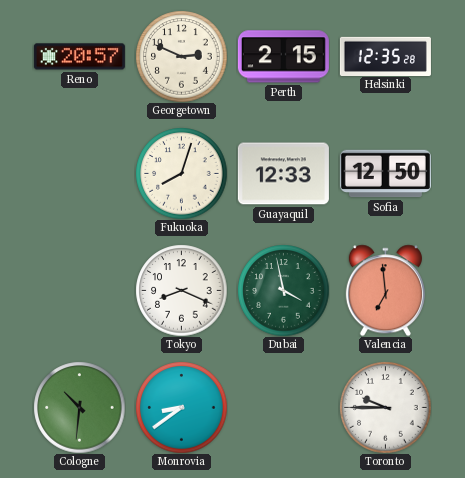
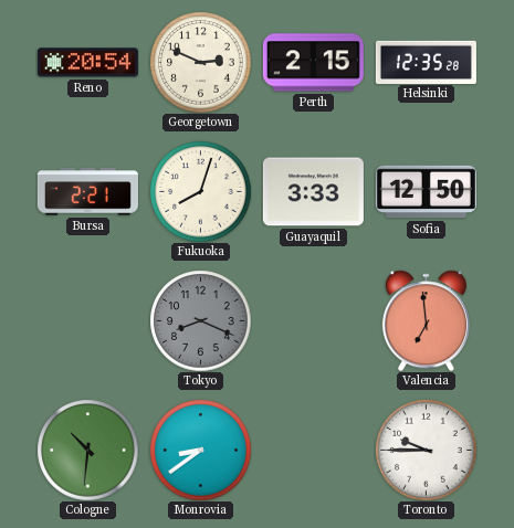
Reno: 20:57 -> 20:54
Bursa: none -> 2:21
Guayaquil: 12:33 -> 3:33
Tokyo dial: white -> grey
Dubai: 3:58 -> none
